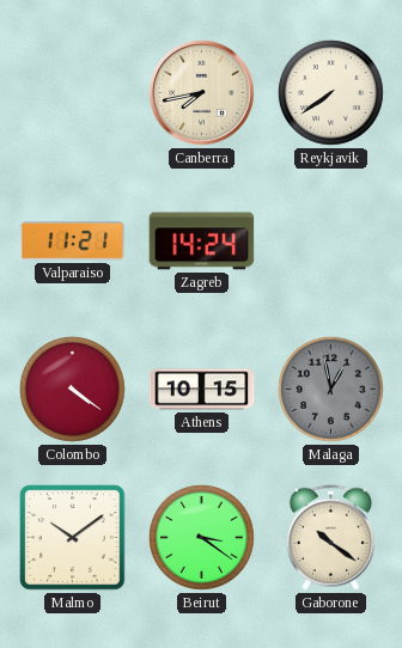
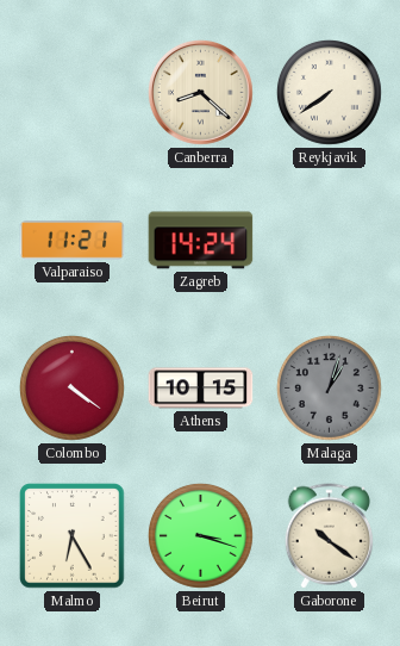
Canberra: 7:43 -> 8:22
Malaga: 12:58 -> 1:03
Malmo: 10:09 -> 6:25
Beirut: 3:21 -> 3:18
